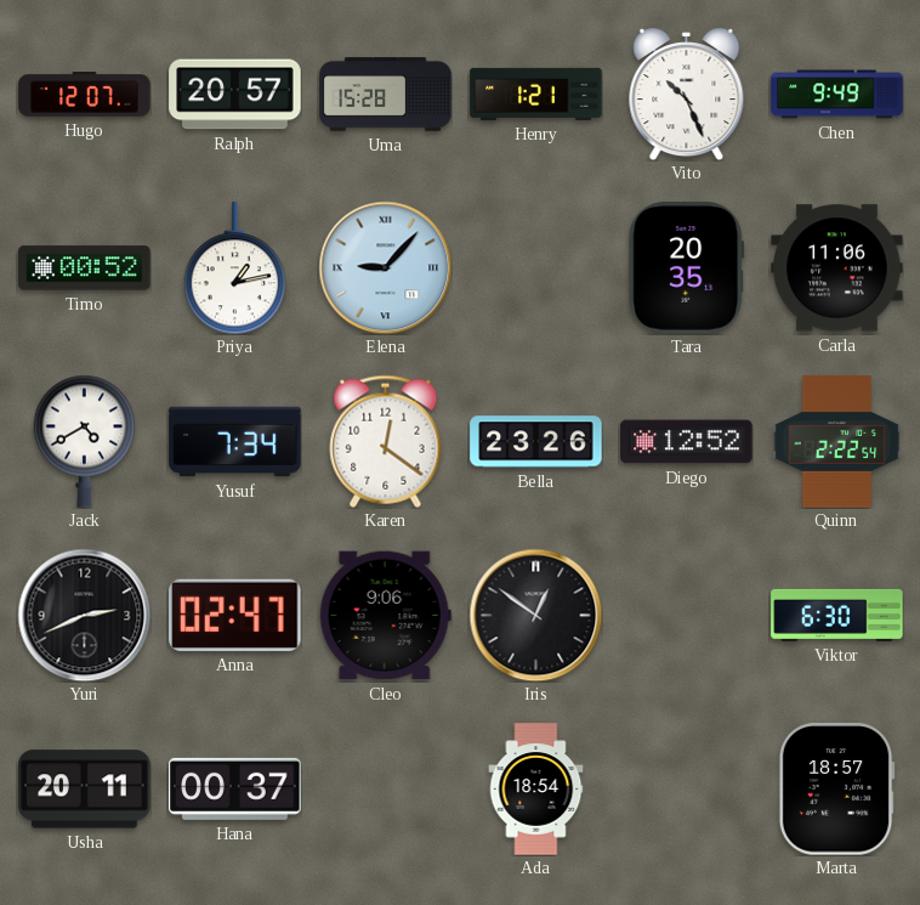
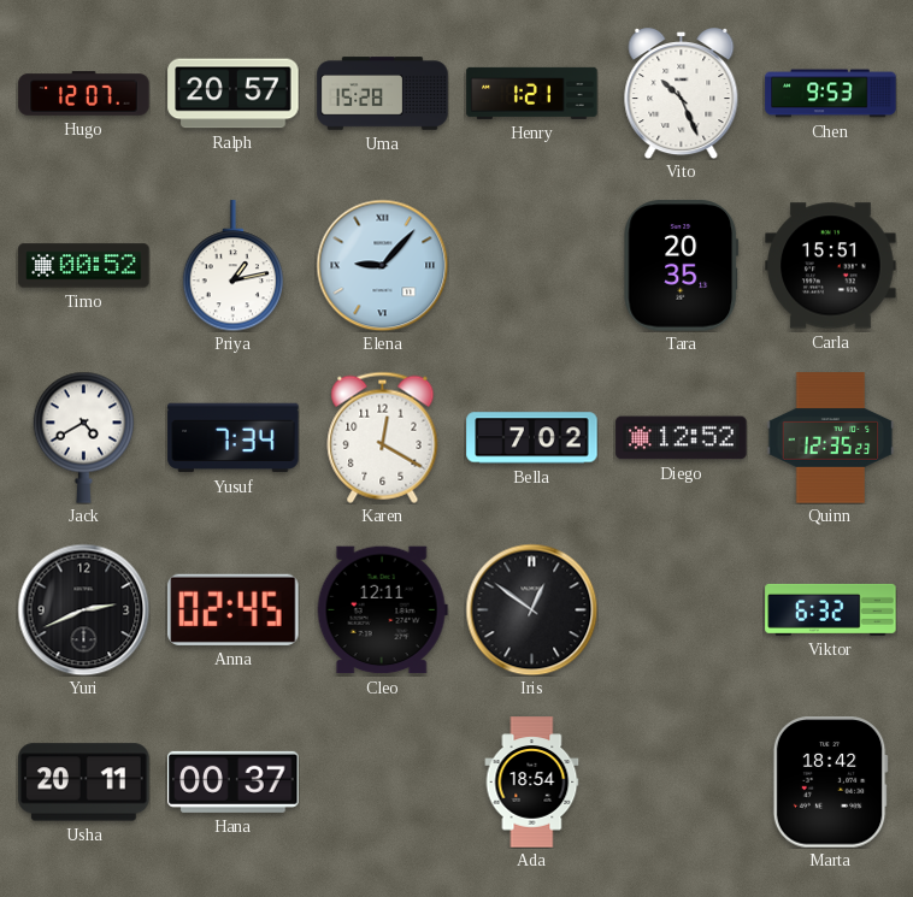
Chen: 9:49 -> 9:53
Carla: 11:06 -> 15:51
Karen: 12:21 -> 12:20
Bella: 23:26 -> 7:02
Quinn: 2:22 -> 12:35
Anna: 02:47 -> 02:45
Cleo: 9:06 -> 12:11
Viktor: 6:30 -> 6:32
Marta: 18:57 -> 18:42
